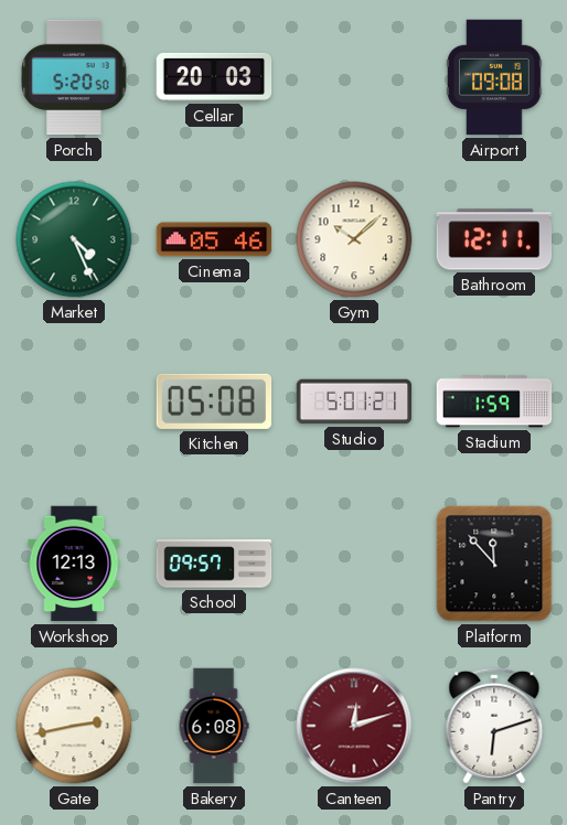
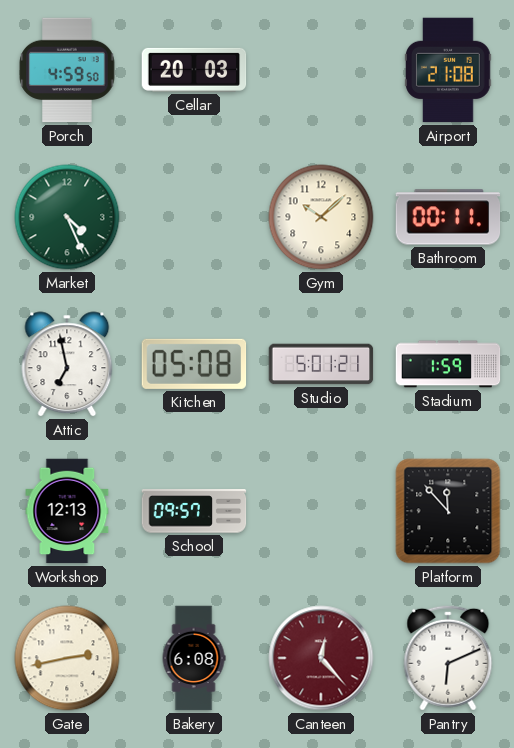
Porch: 5:20 -> 4:59
Airport: 09:08 -> 21:08
Cinema: 05:46 -> none
Bathroom: 12:11 -> 00:11
Attic: none -> 6:58
Canteen: 12:12 -> 12:23
Pantry: 6:12 -> 6:11
